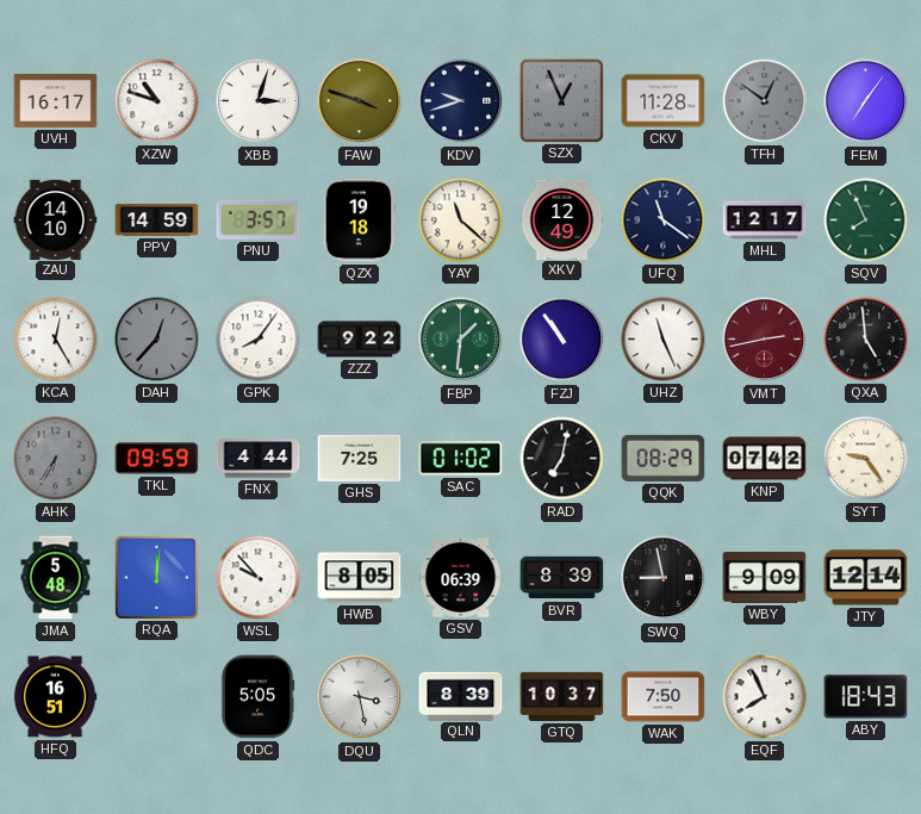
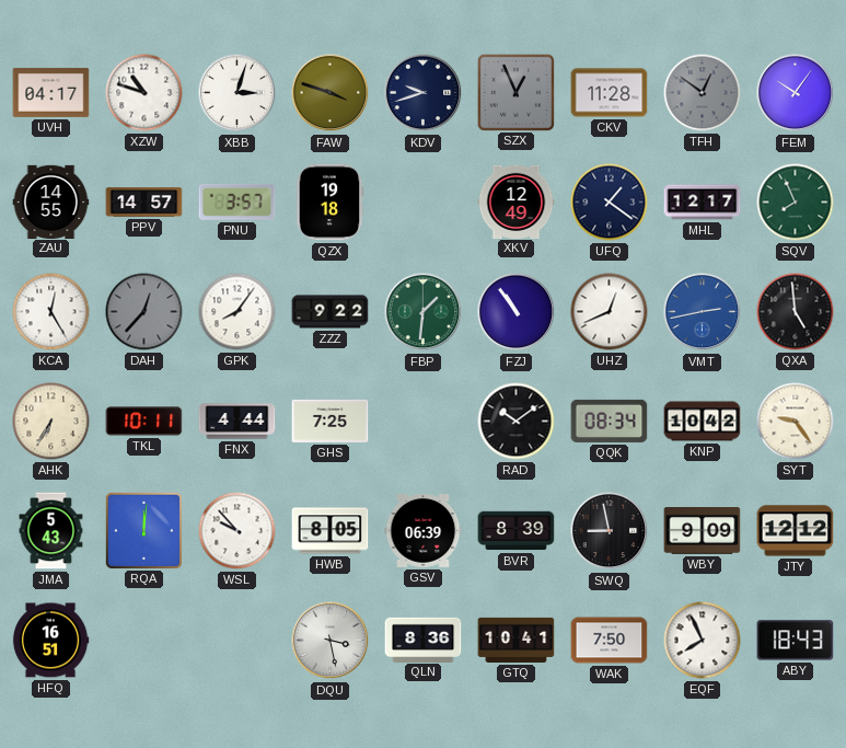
UVH: 16:17 -> 04:17
FEM: 7:06 -> 10:06
ZAU: 14:10 -> 14:55
PPV: 14:59 -> 14:57
YAY: 11:22 -> none
UFQ: 11:21 -> 1:21
UHZ: 11:26 -> 12:41
VMT dial: burgundy -> blue
AHK dial: grey -> cream
TKL: 09:59 -> 10:11
SAC: 01:02 -> none
RAD: 7:02 -> 10:09
QQK: 08:29 -> 08:34
KNP: 07:42 -> 10:42
JMA: 5:48 -> 5:43
JTY: 12:14 -> 12:12
QDC: 5:05 -> none
QLN: 8:39 -> 8:36
GTQ: 10:37 -> 10:41
